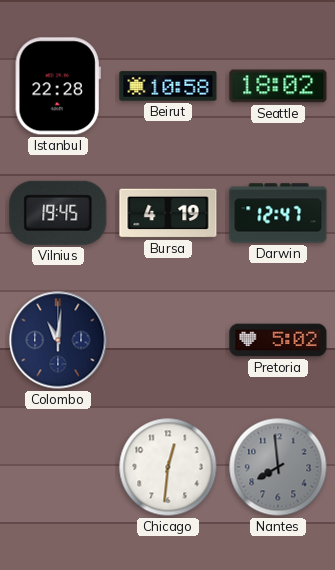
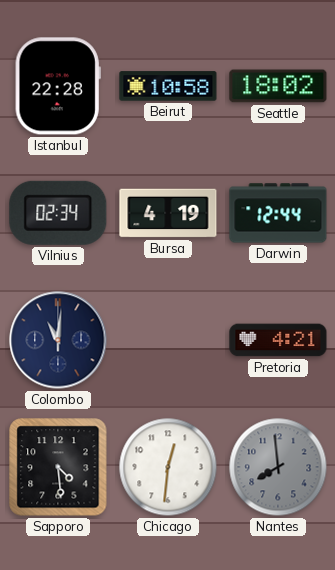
Vilnius: 19:45 -> 02:34
Darwin: 12:47 -> 12:44
Pretoria: 5:02 -> 4:21
Sapporo: none -> 4:29
